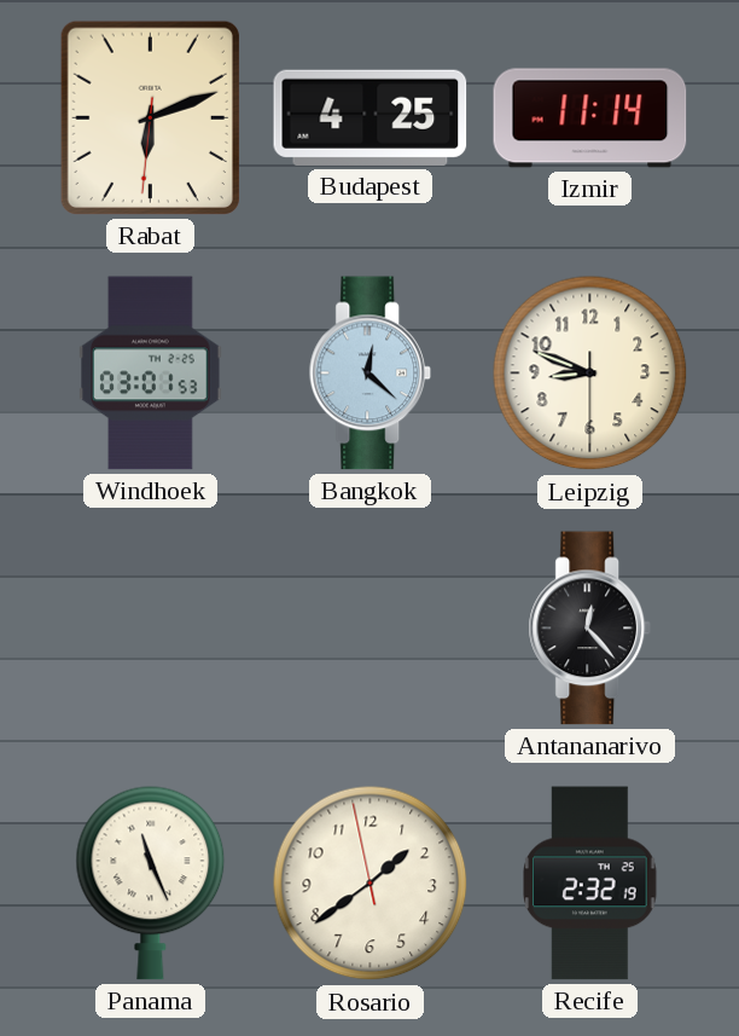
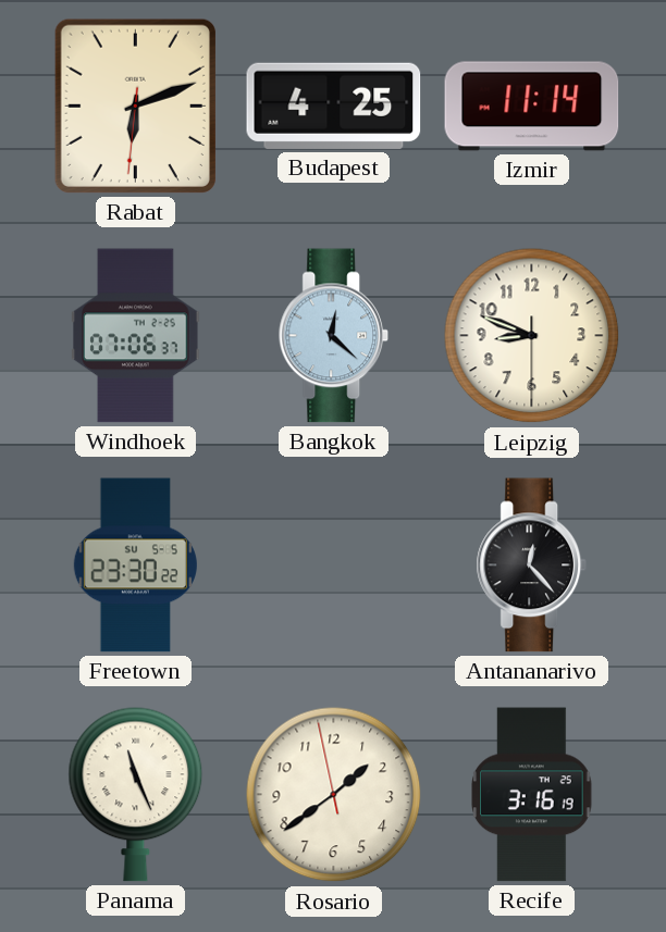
Windhoek: 03:01 -> 07:06
Freetown: none -> 23:30
Recife: 2:32 -> 3:16
